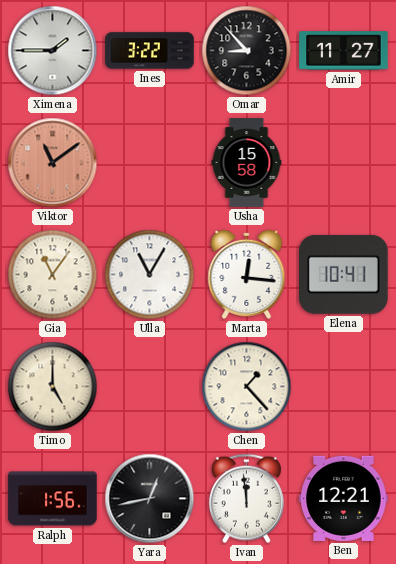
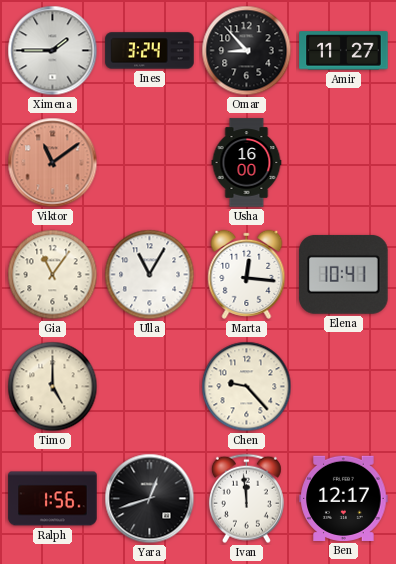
Ines: 3:22 -> 3:24
Usha: 15:58 -> 16:00
Chen: 1:23 -> 9:23
Yara: 12:43 -> 12:42
Ben: 12:21 -> 12:17
